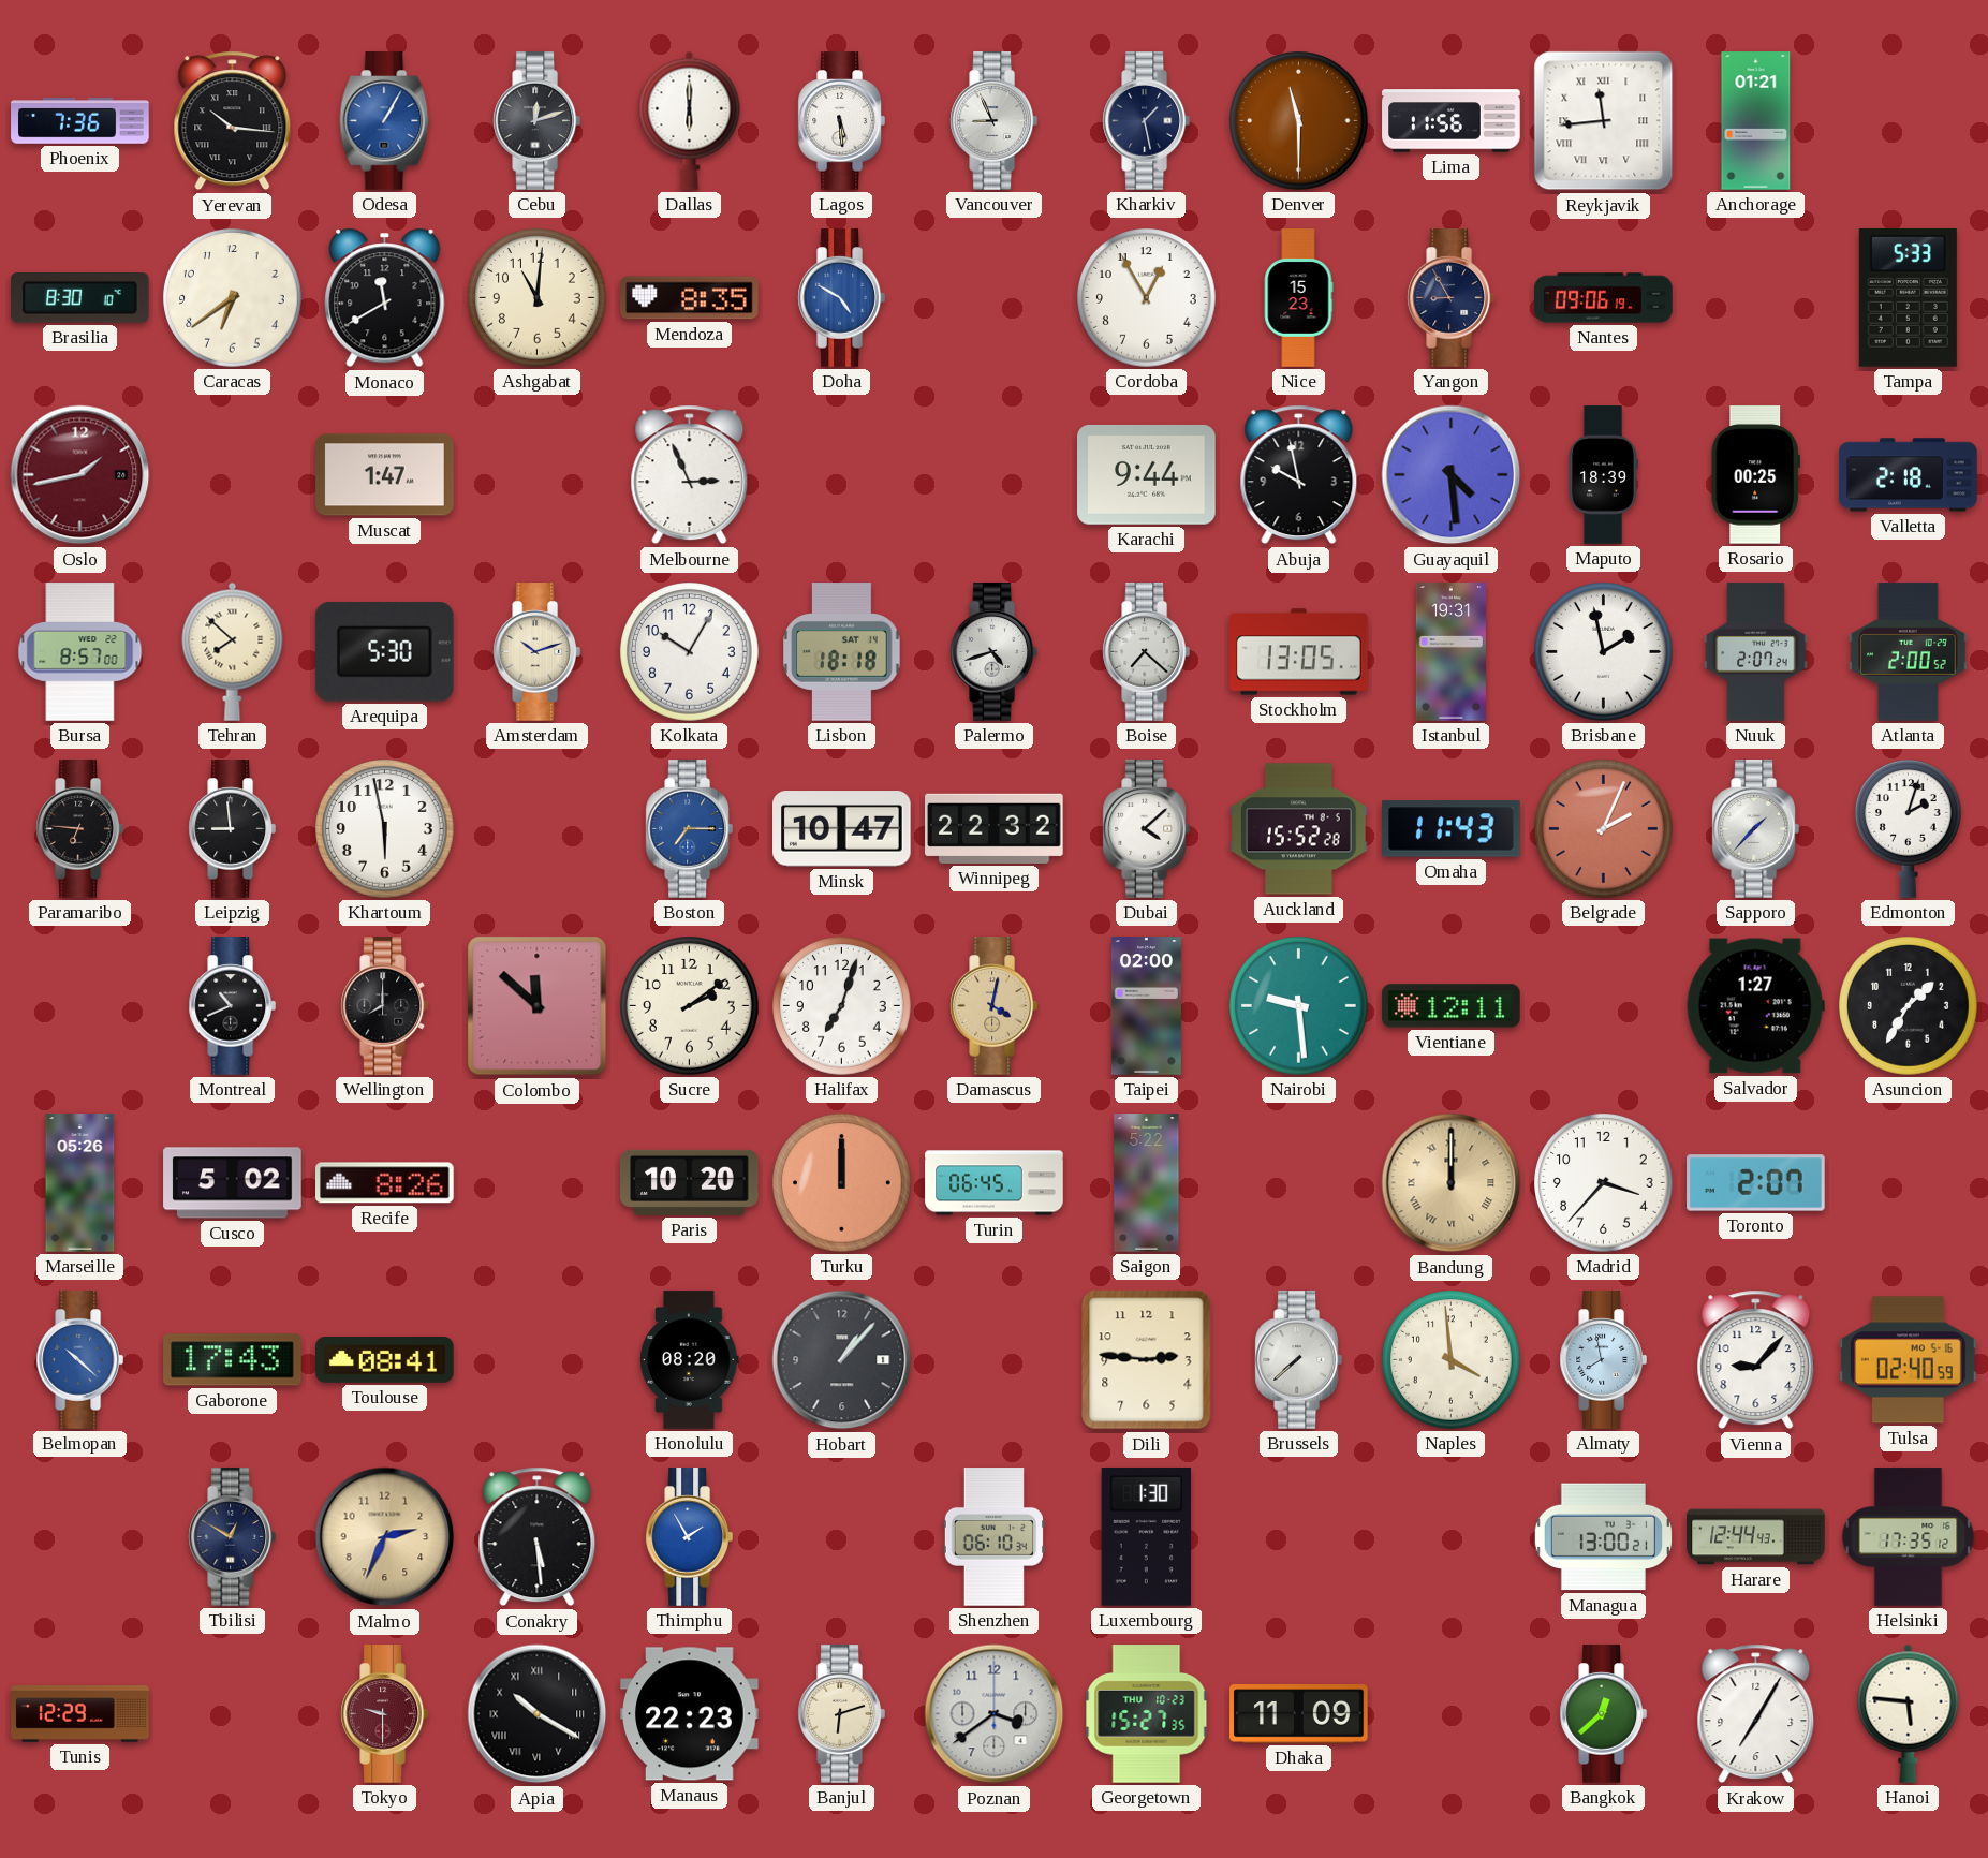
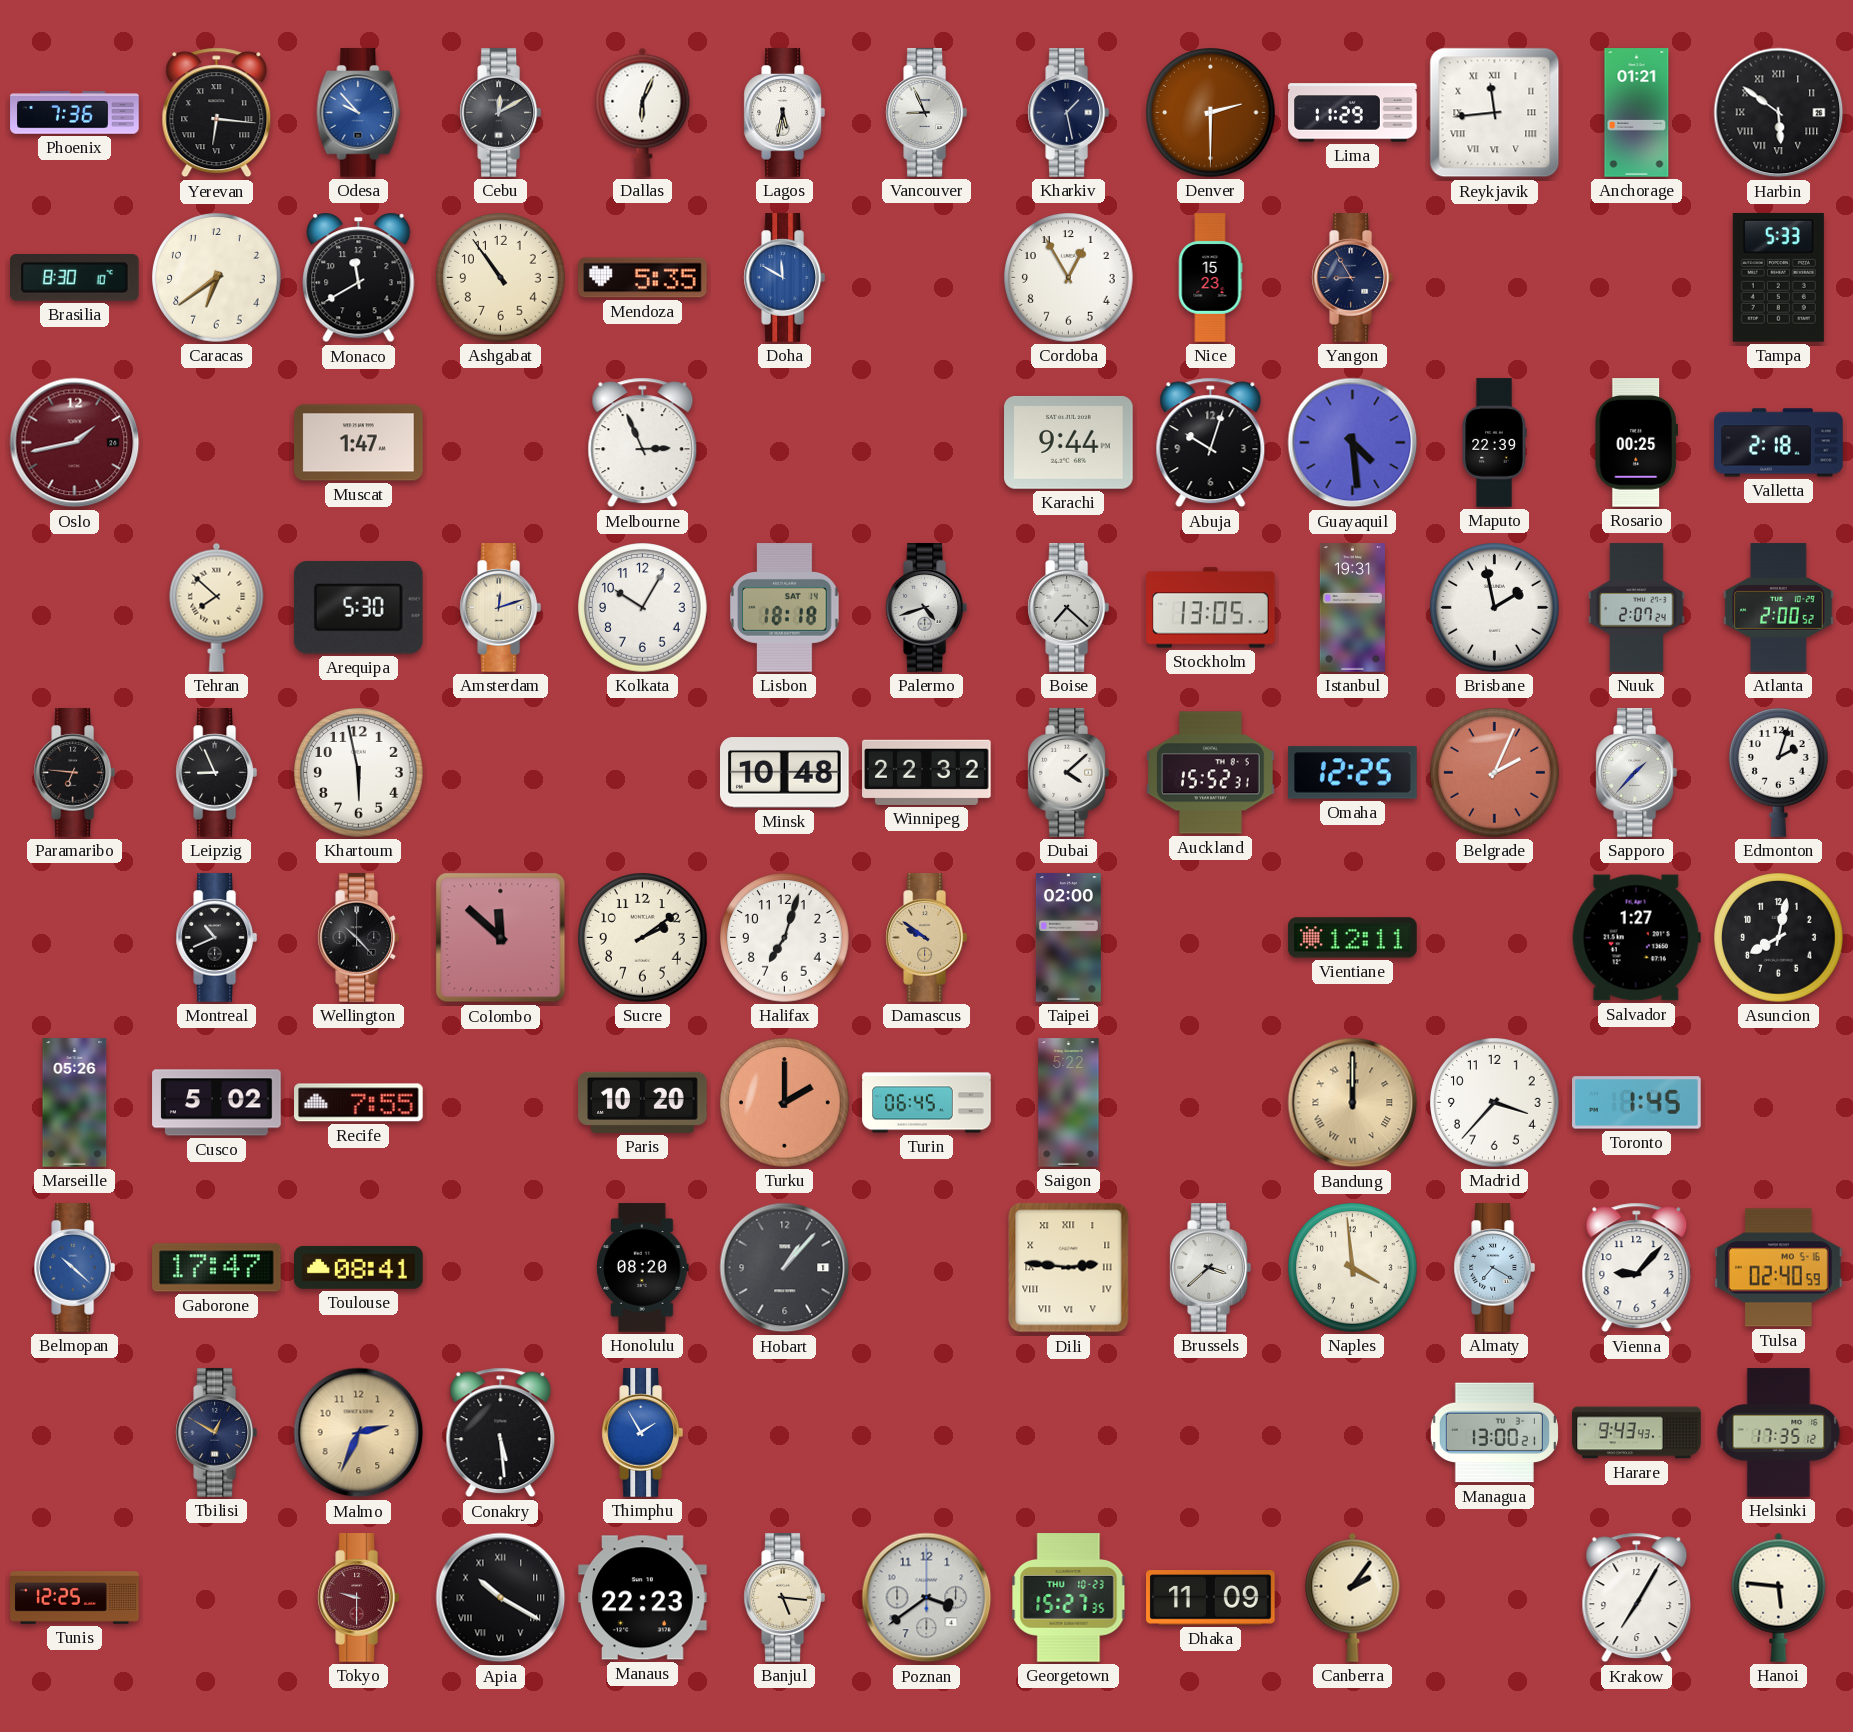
Yerevan: 10:16 -> 6:16
Odesa: 1:05 -> 9:53
Cebu: 12:12 -> 12:10
Dallas: 6:00 -> 6:04
Lagos: 5:29 -> 5:32
Denver: 11:30 -> 2:30
Lima: 11:56 -> 11:29
Harbin: none -> 5:51
Ashgabat: 11:01 -> 10:54
Mendoza: 8:35 -> 5:35
Doha: 4:50 -> 11:50
Nantes: 09:06 -> none
Abuja: 9:58 -> 10:03
Maputo: 18:39 -> 22:39
Bursa: 8:57 -> none
Amsterdam: 10:12 -> 12:12
Leipzig: 8:59 -> 8:56
Boston: 7:15 -> none
Minsk: 10:47 -> 10:48
Auckland: 15:52:28 -> 15:52:31
Omaha: 11:43 -> 12:25
Wellington: 8:00 -> 10:23
Damascus: 4:02 -> 9:51
Nairobi: 9:29 -> none
Asuncion: 1:35 -> 8:02
Recife: 8:26 -> 7:55
Turku: 12:00 -> 2:00
Toronto: 2:07 -> 1:45
Gaborone: 17:43 -> 17:47
Dili numerals: Arabic -> Roman
Brussels: 7:38 -> 3:38
Almaty: 7:58 -> 7:20
Shenzhen: 06:10 -> none
Luxembourg: 1:30 -> none
Harare: 12:44 -> 9:43
Tunis: 12:29 -> 12:25
Banjul: 6:12 -> 5:16
Canberra: none -> 2:06
Bangkok: 12:38 -> none
